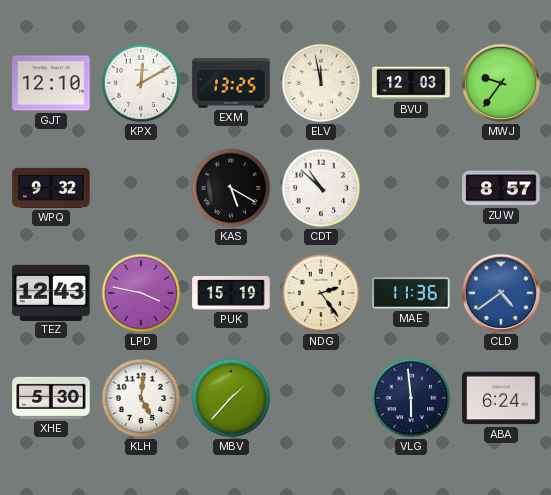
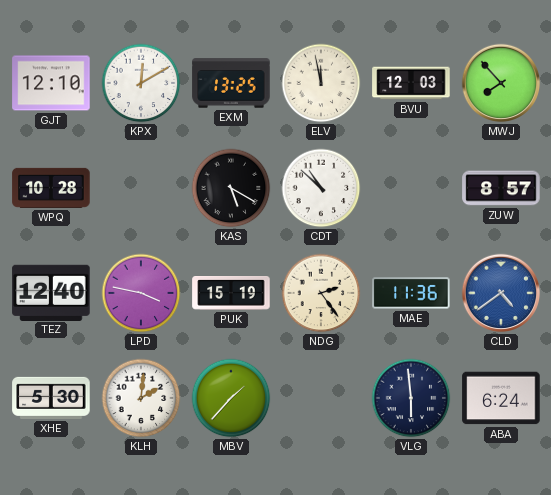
MWJ: 9:36 -> 7:53
WPQ: 9:32 -> 10:28
TEZ: 12:43 -> 12:40
KLH: 5:01 -> 2:01
